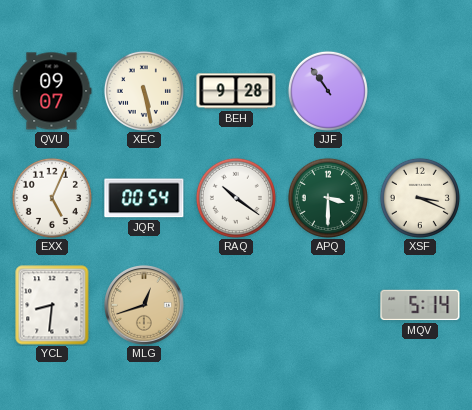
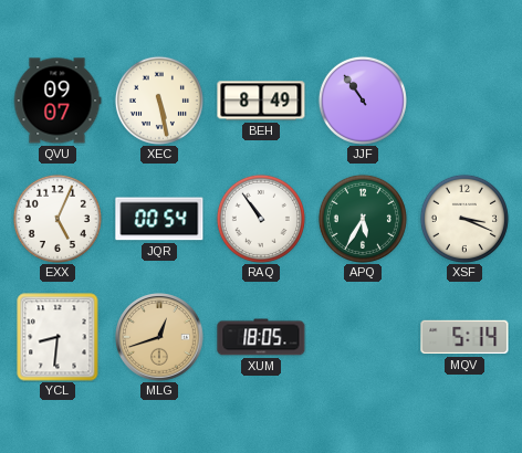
BEH: 9:28 -> 8:49
RAQ: 10:21 -> 10:54
APQ: 3:30 -> 5:35
XUM: none -> 18:05
